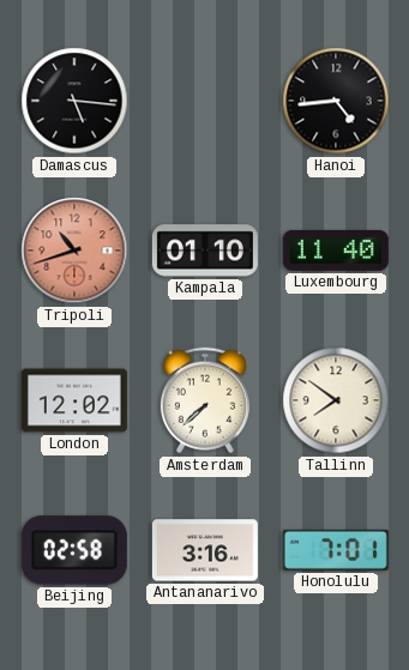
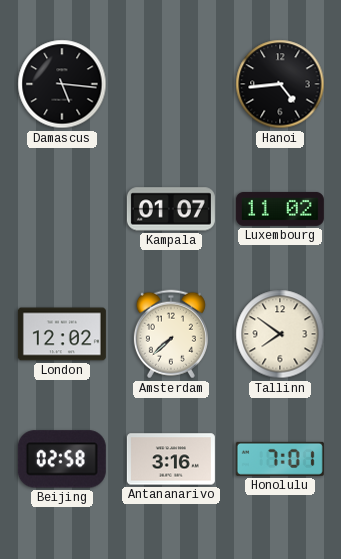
Tripoli: 10:42 -> none
Kampala: 01:10 -> 01:07
Luxembourg: 11:40 -> 11:02
